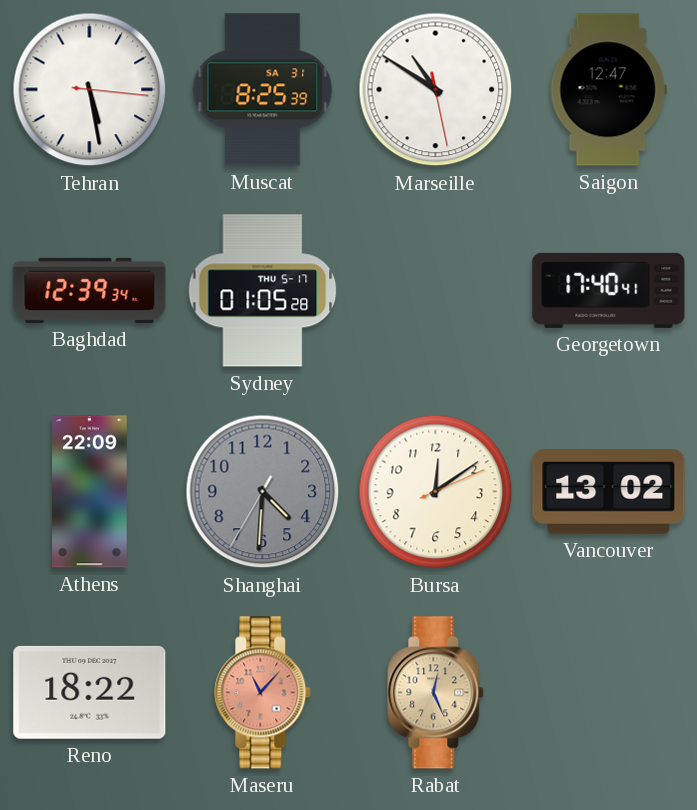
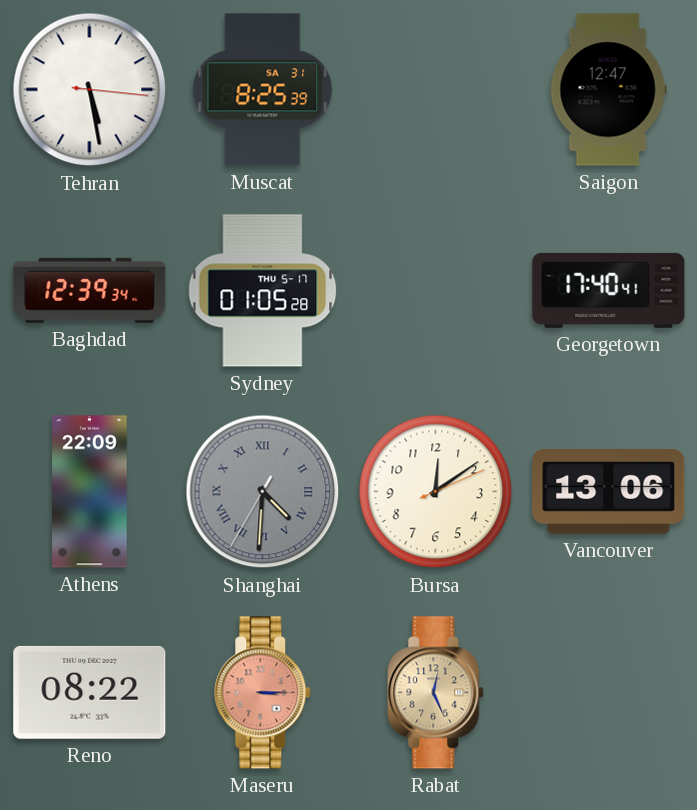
Marseille: 10:50 -> none
Shanghai numerals: Arabic -> Roman
Vancouver: 13:02 -> 13:06
Reno: 18:22 -> 08:22
Maseru: 11:07 -> 3:15
